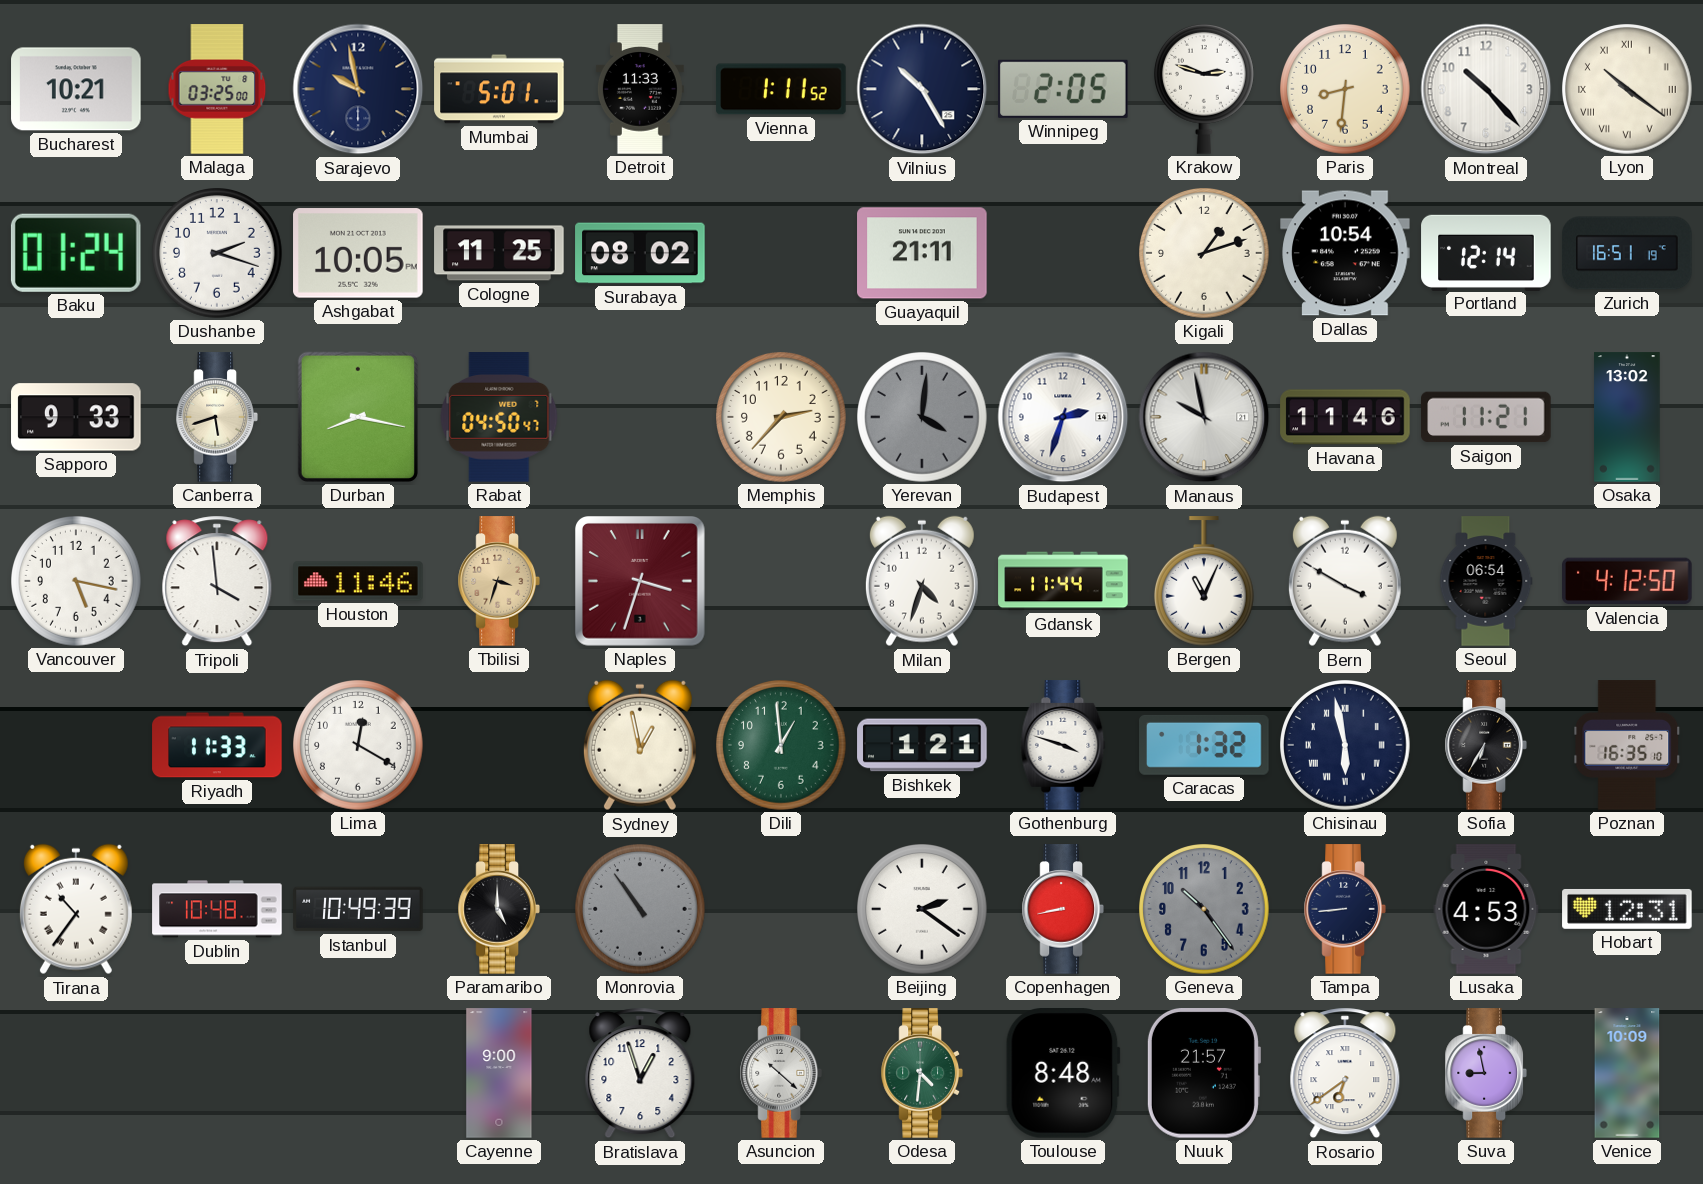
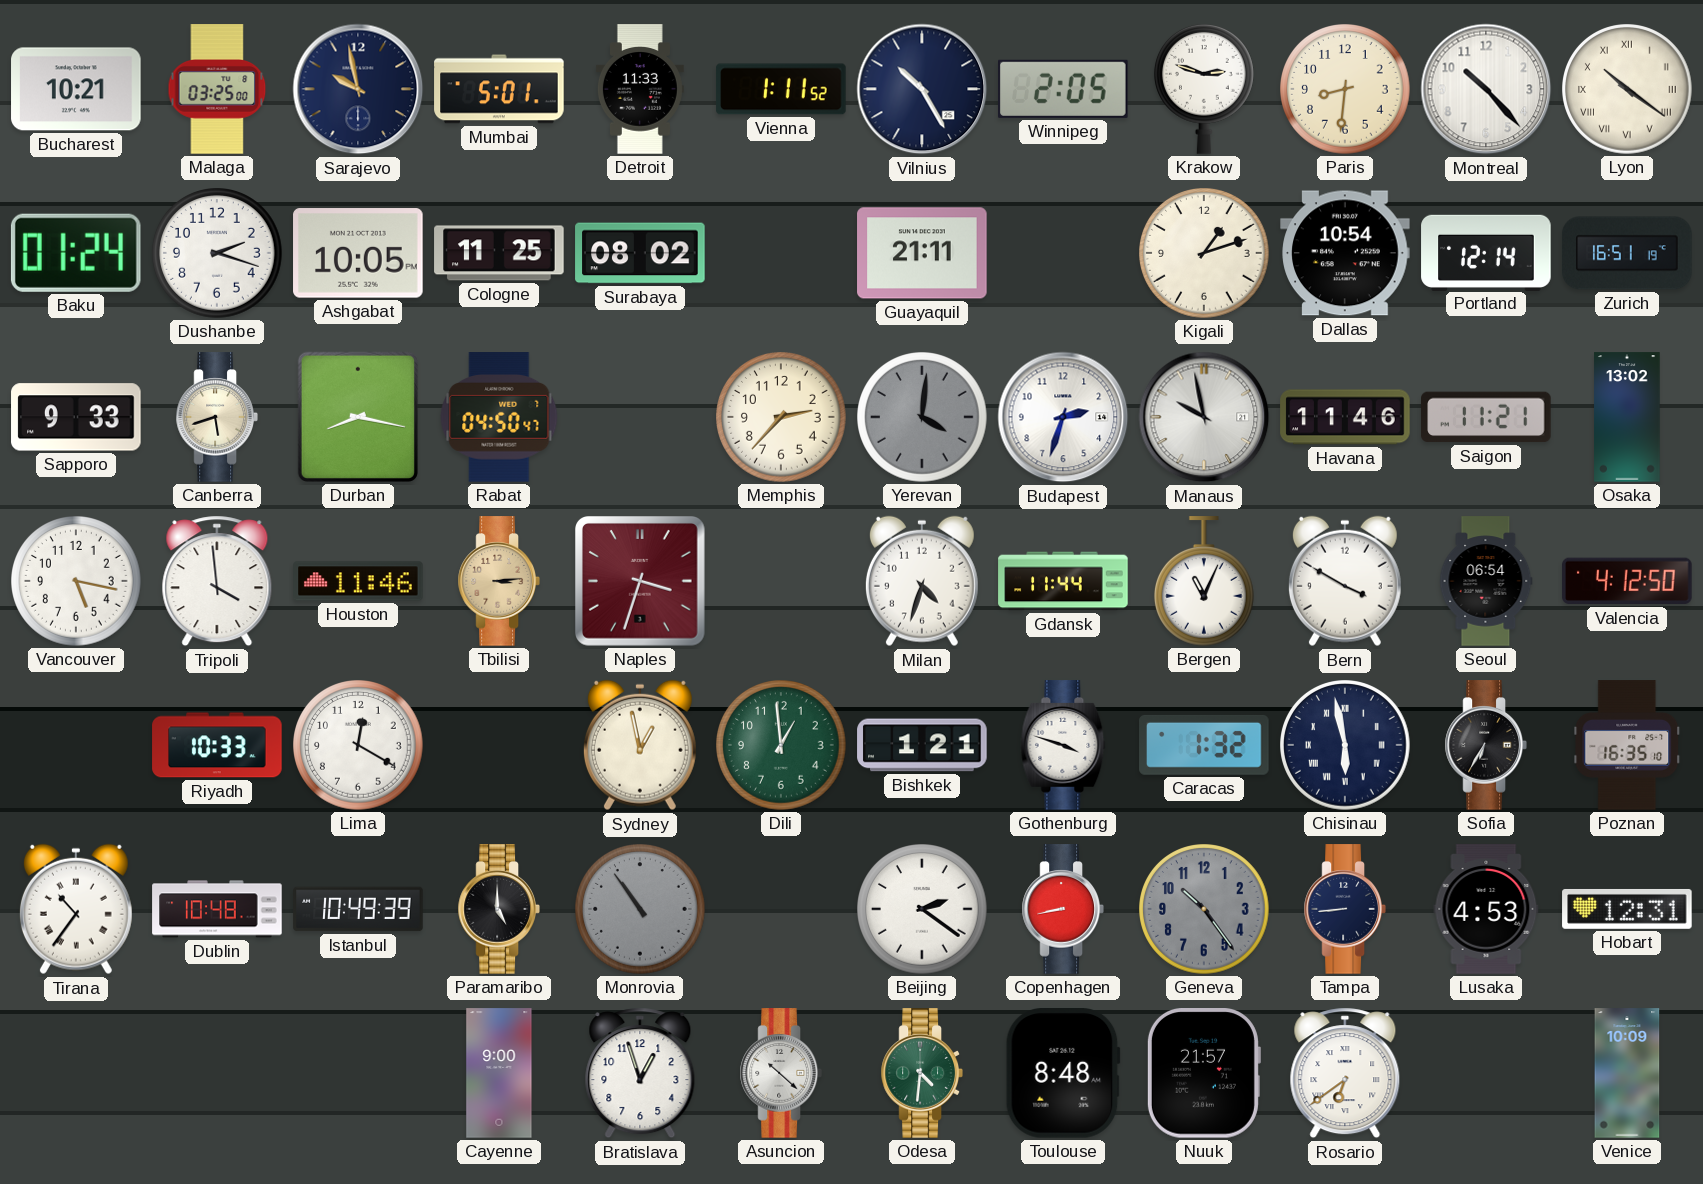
Tbilisi: 3:33 -> 3:14
Riyadh: 11:33 -> 10:33
Suva: 8:58 -> none
